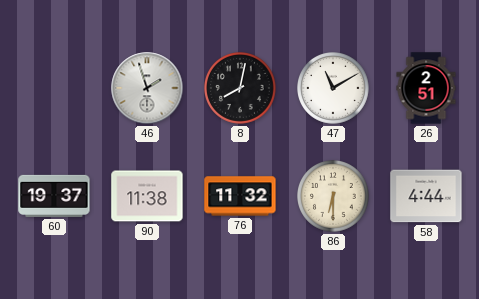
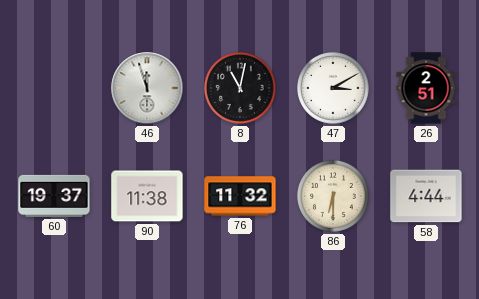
46: 1:57 -> 11:57
8: 8:02 -> 11:02
47: 11:10 -> 3:10
